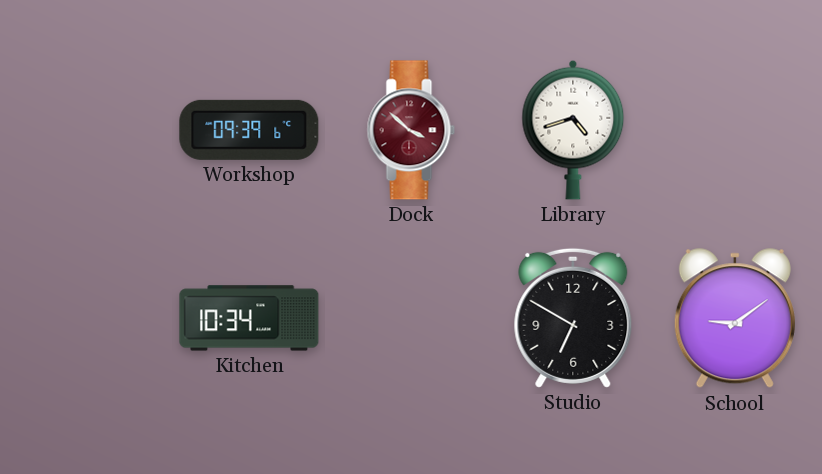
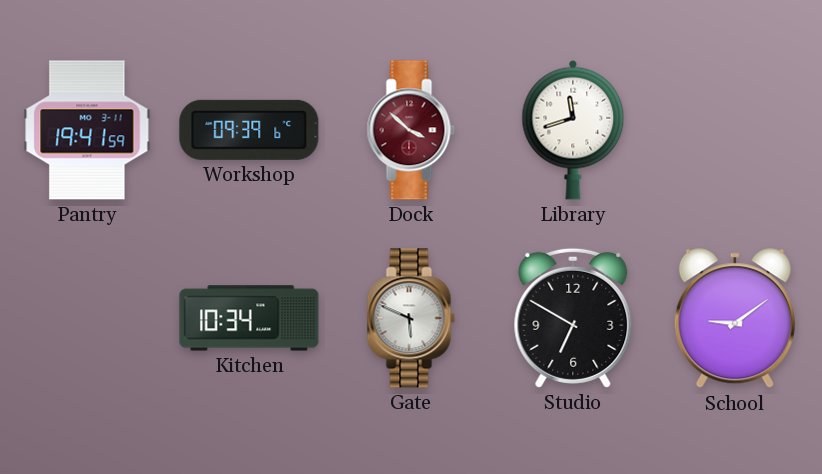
Pantry: none -> 19:41
Library: 4:42 -> 11:42
Gate: none -> 5:49
